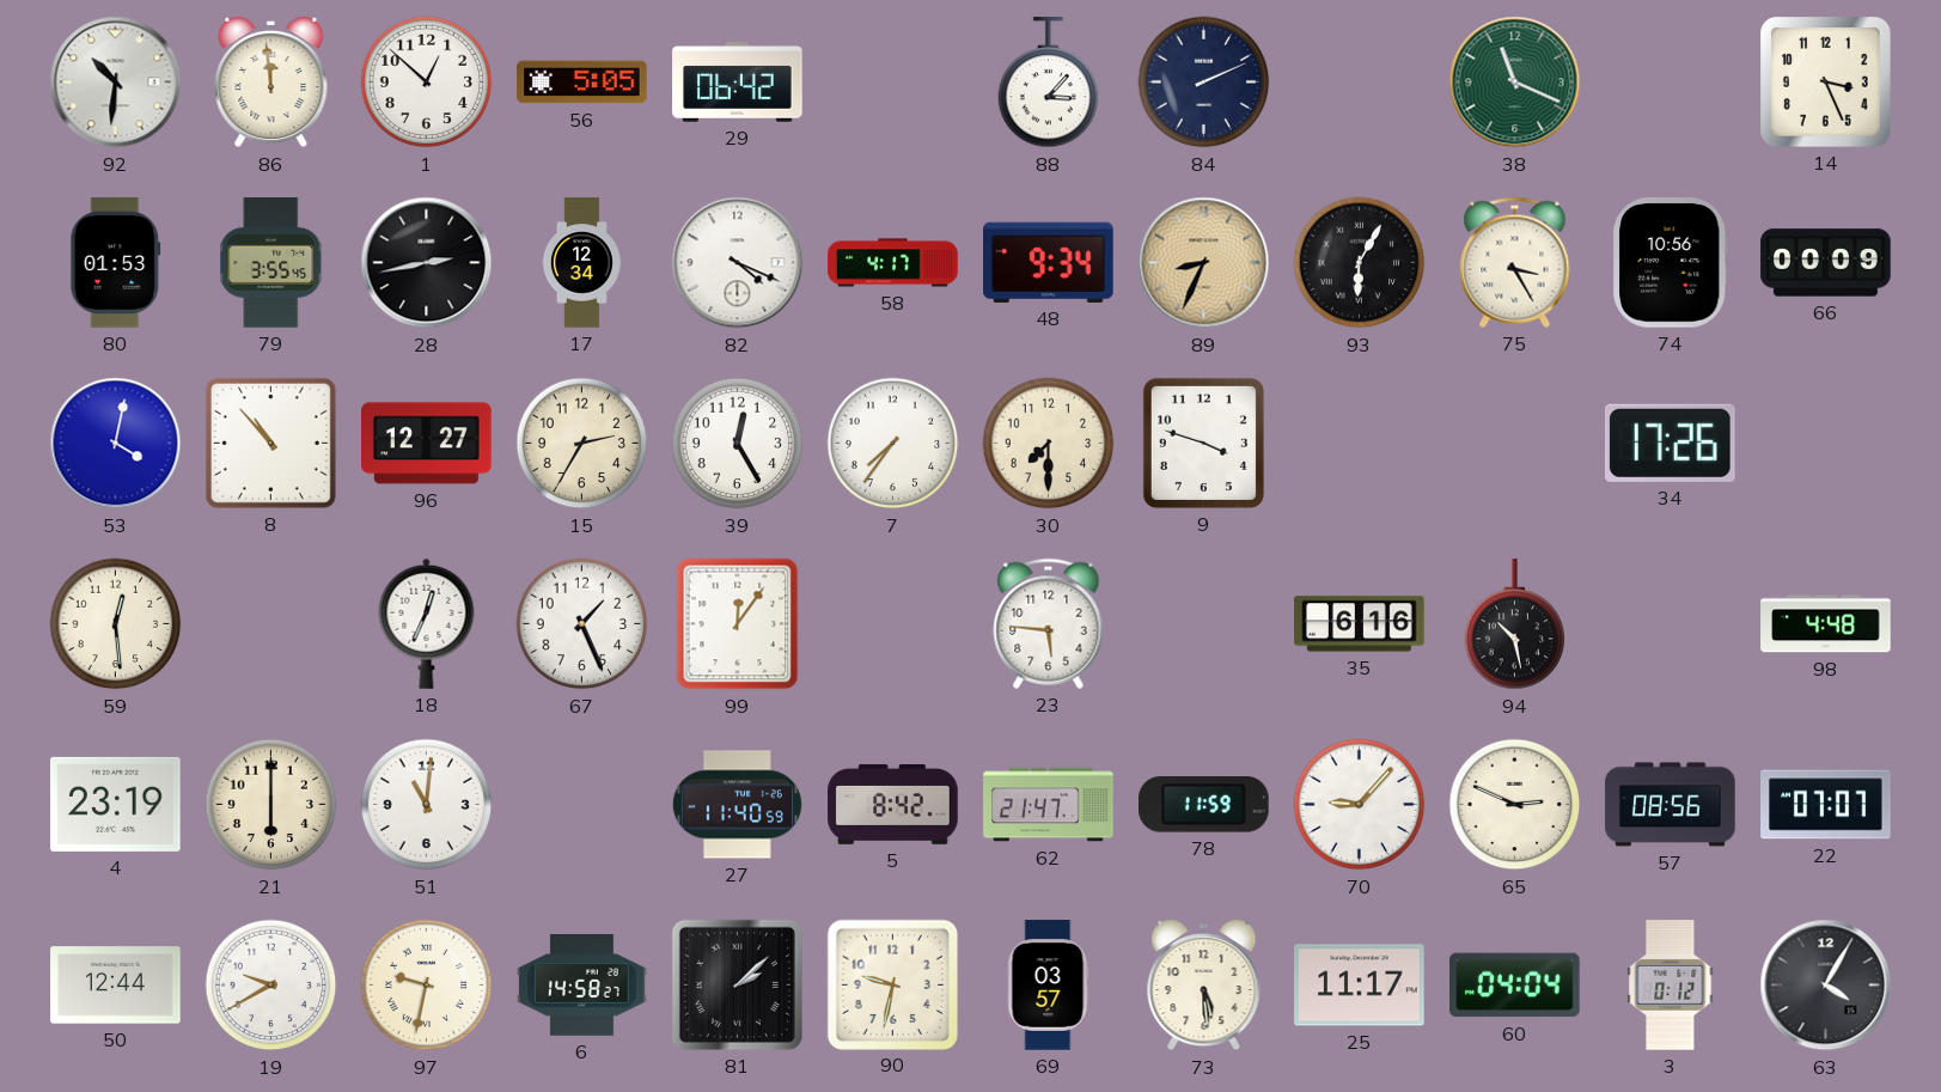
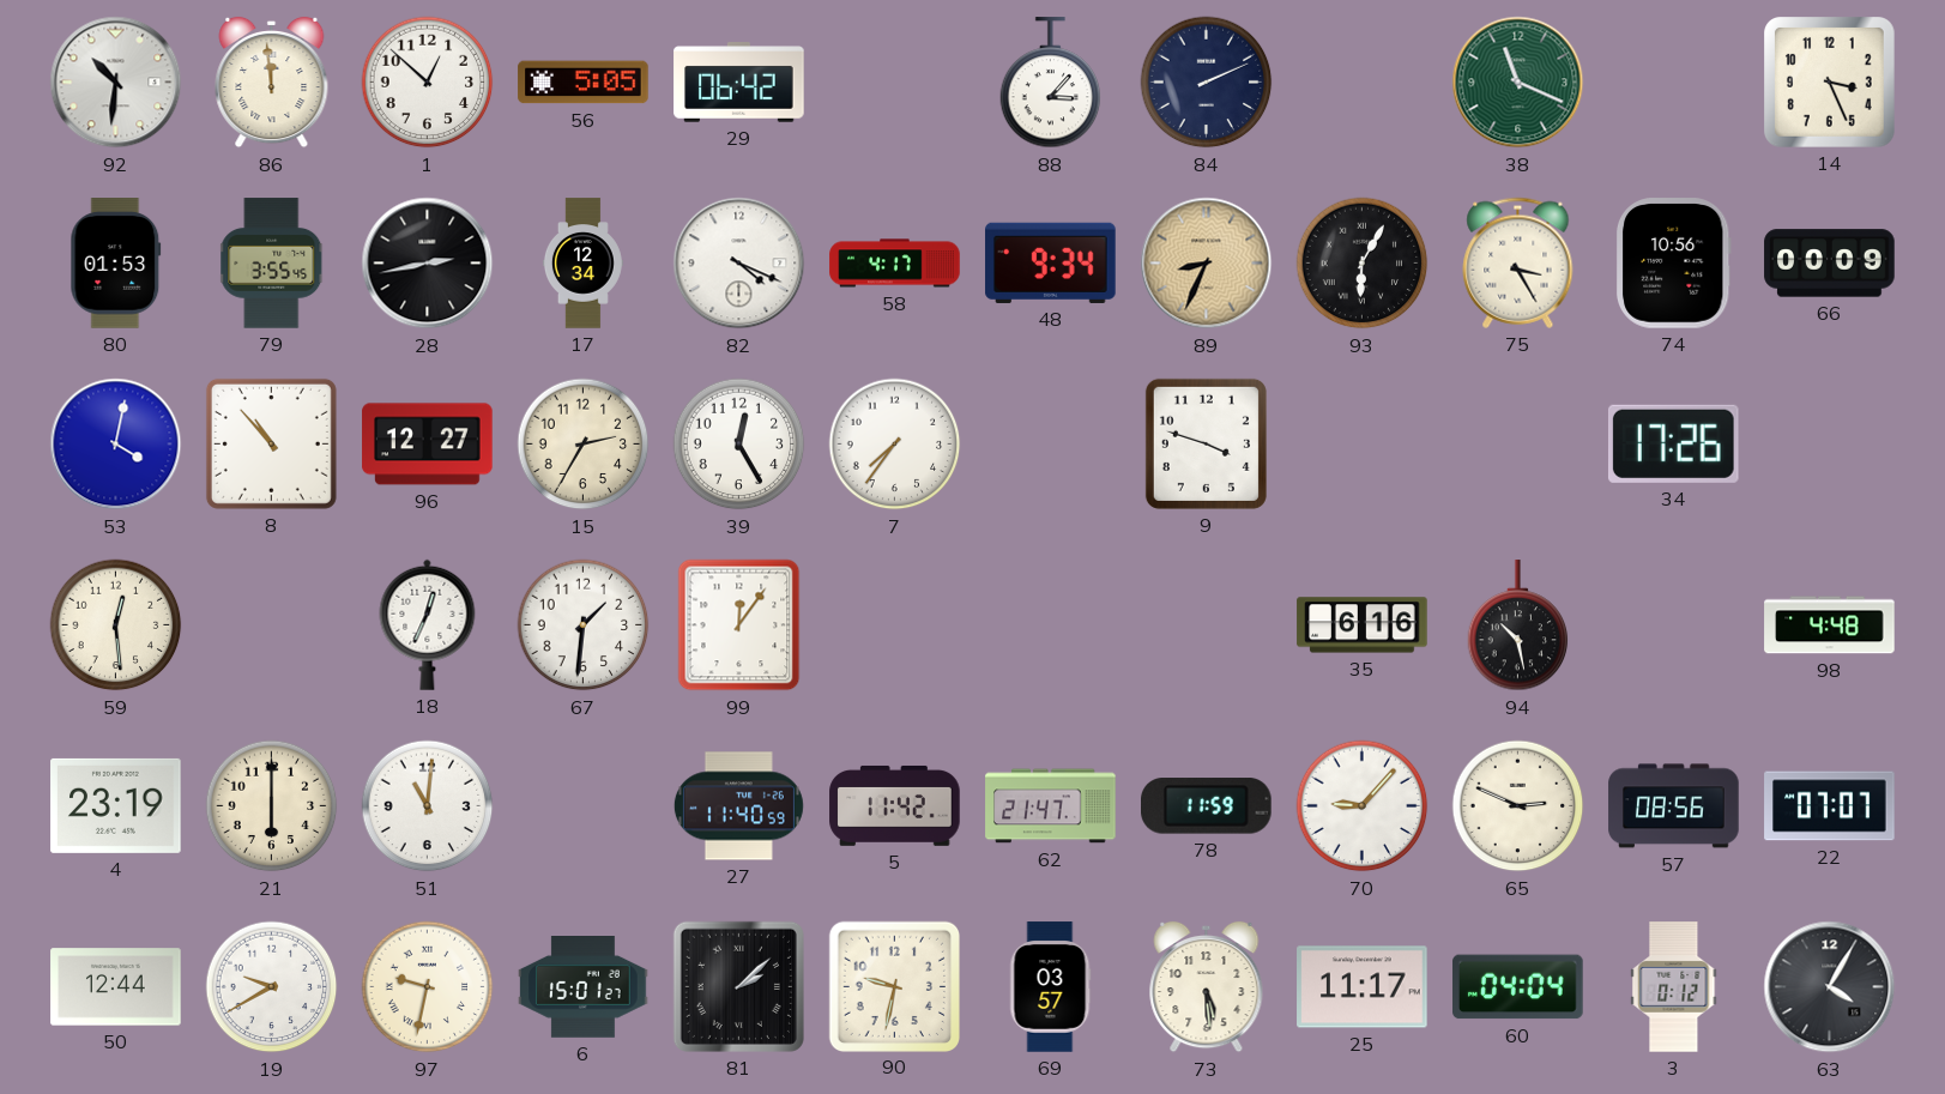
30: 7:30 -> none
67: 1:26 -> 1:31
23: 5:46 -> none
5: 8:42 -> 11:42
6: 14:58 -> 15:01
